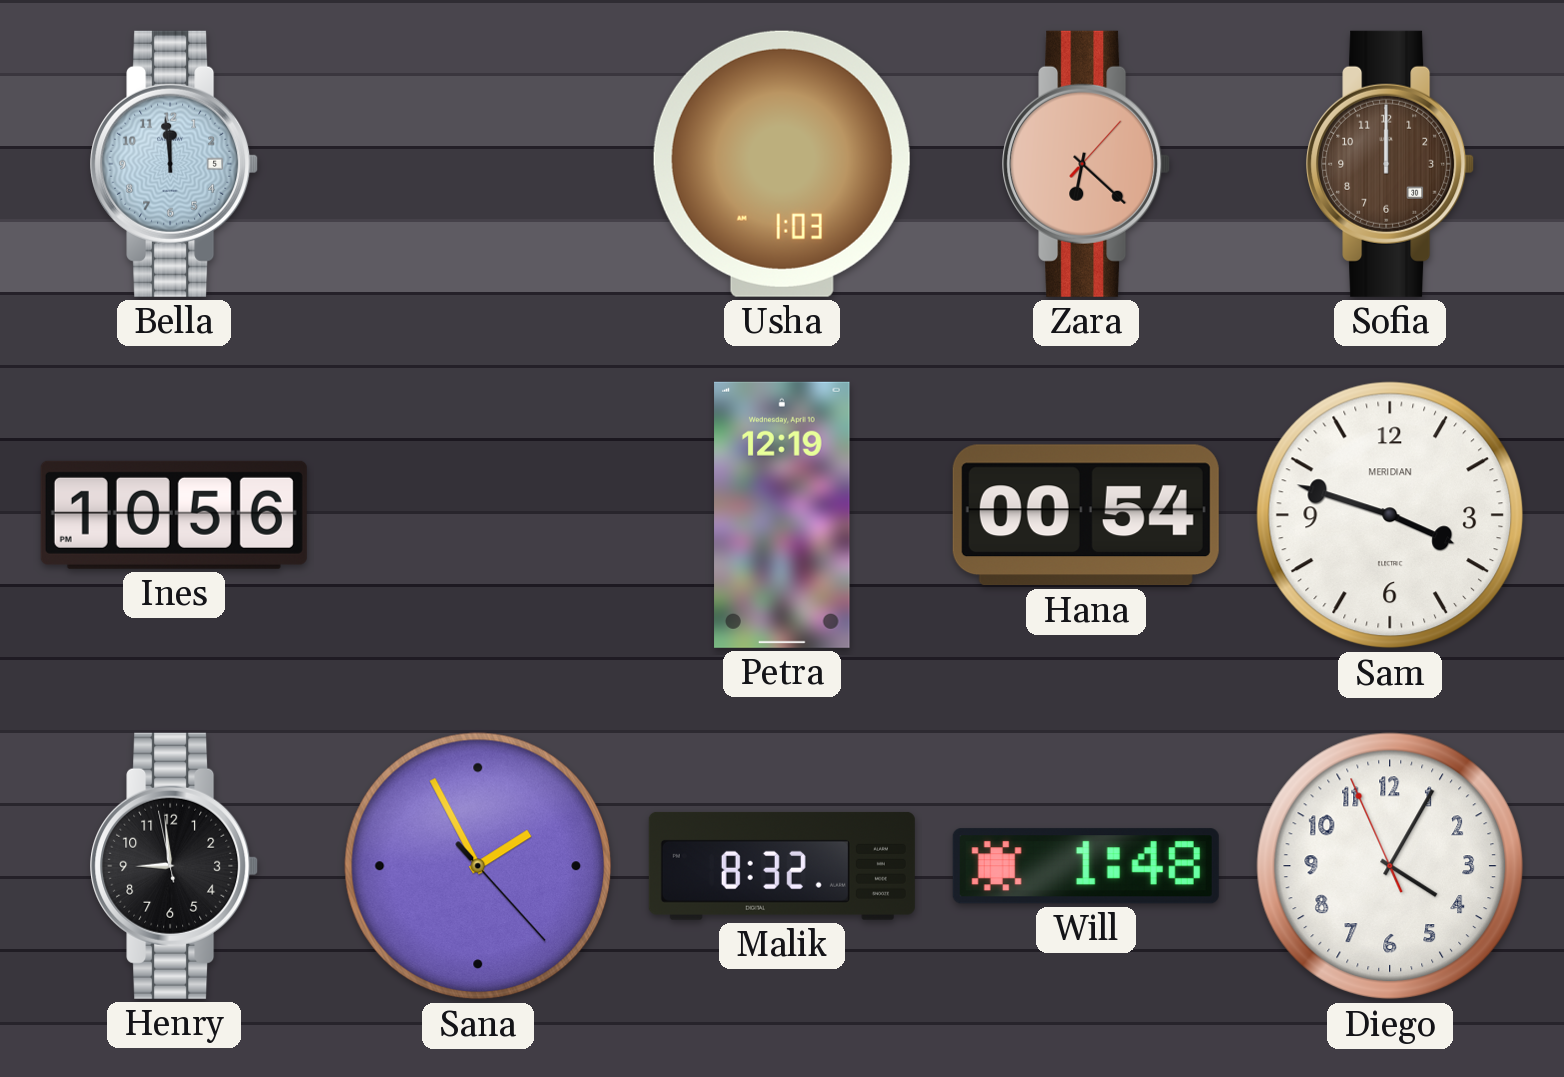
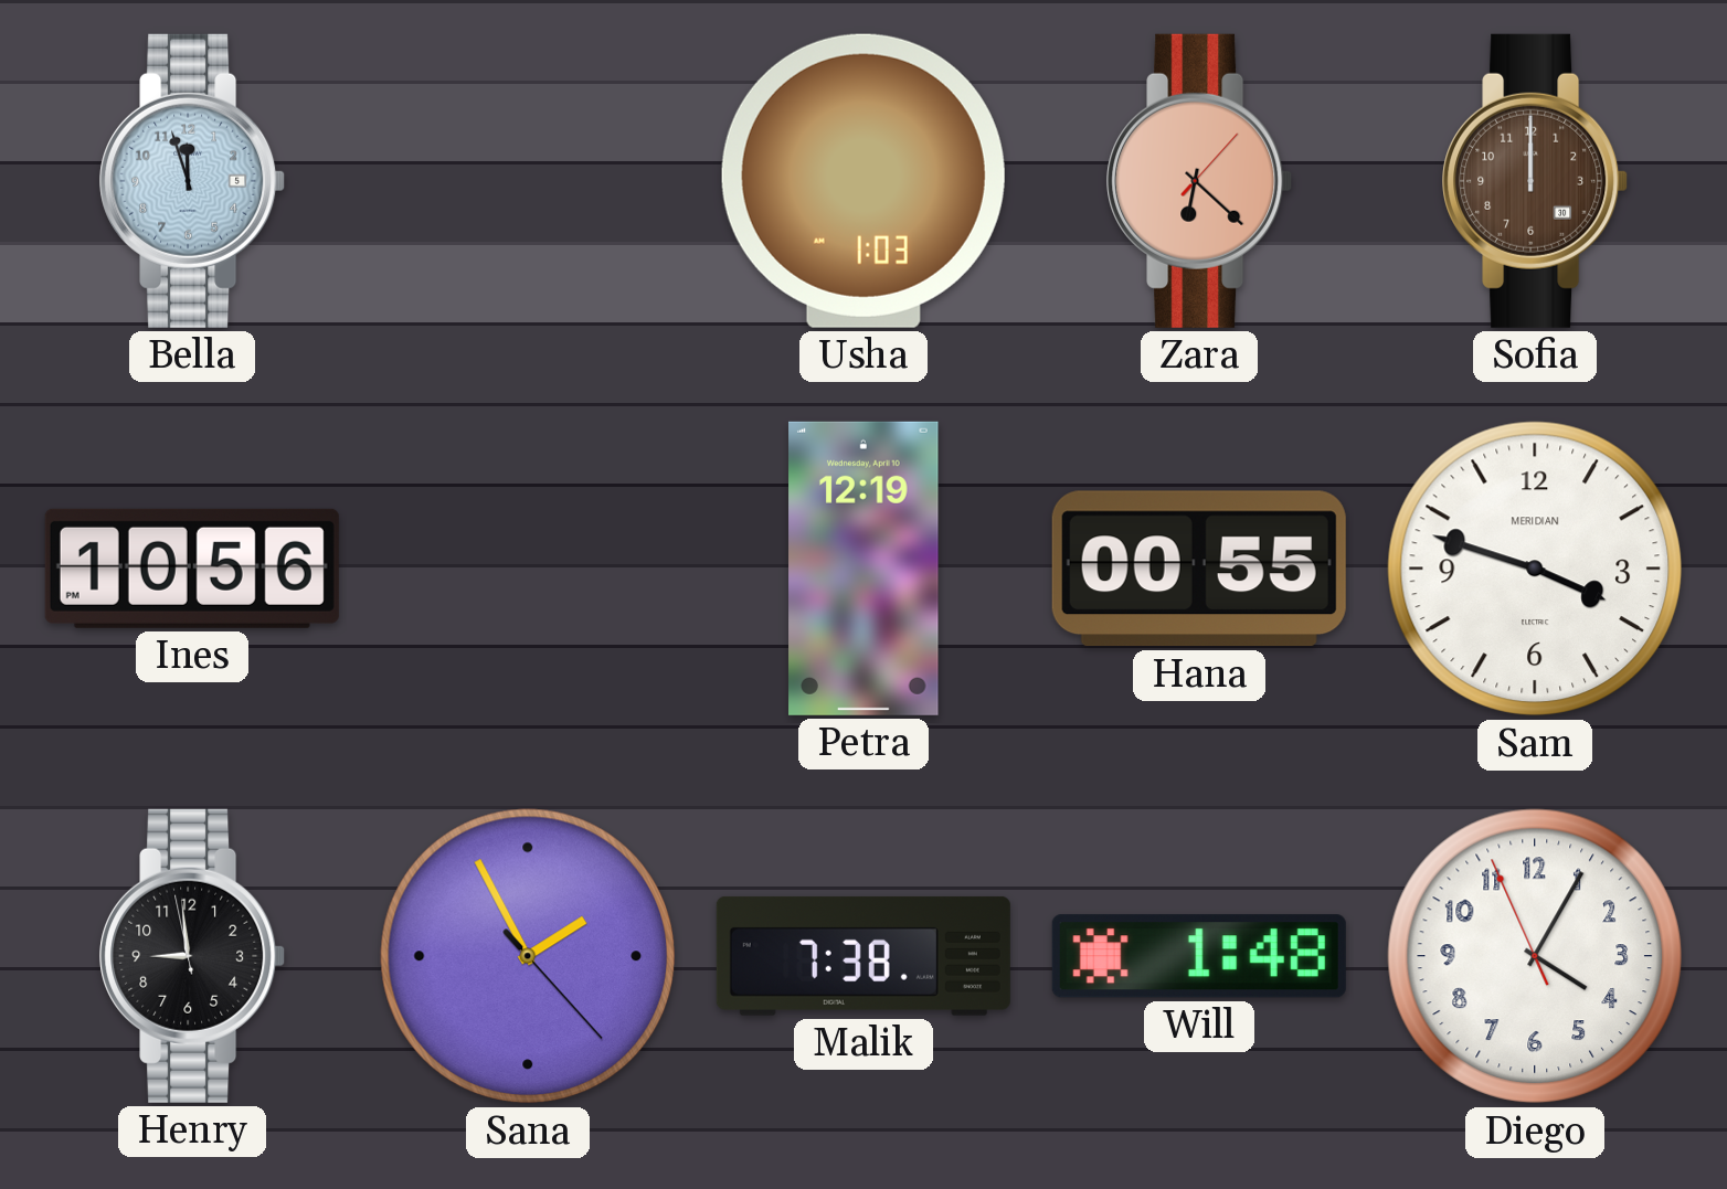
Bella: 11:59 -> 11:57
Hana: 00:54 -> 00:55
Malik: 8:32 -> 7:38
